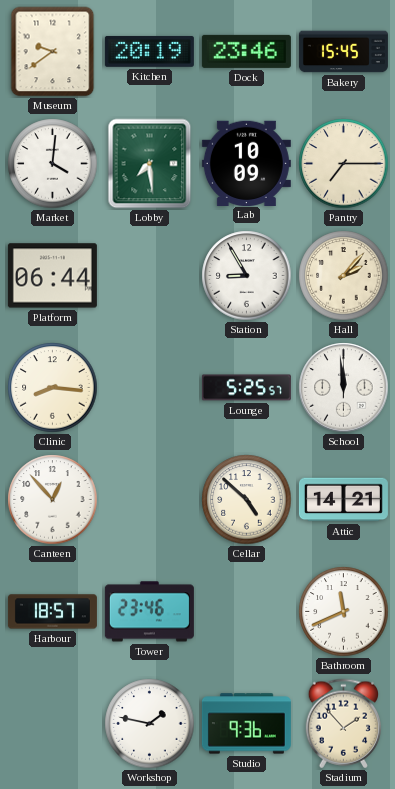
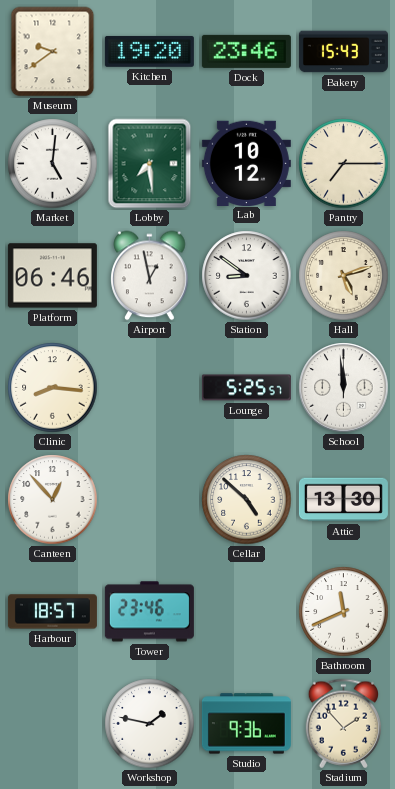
Kitchen: 20:19 -> 19:20
Bakery: 15:45 -> 15:43
Market: 4:01 -> 5:01
Lab: 10:09 -> 10:12
Platform: 06:44 -> 06:46
Airport: none -> 12:58
Station: 8:55 -> 8:51
Hall: 2:07 -> 5:12
Attic: 14:21 -> 13:30
